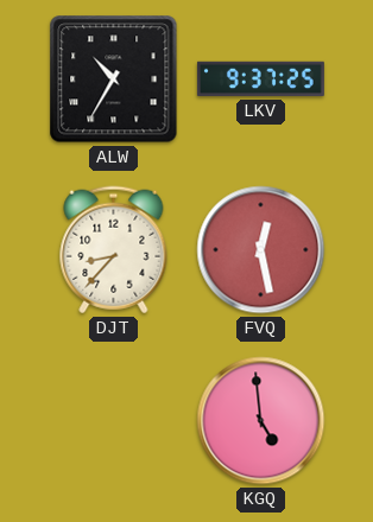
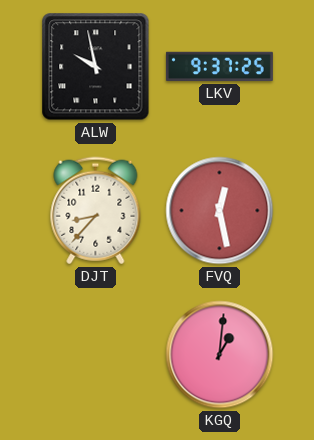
ALW: 10:35 -> 9:58
KGQ: 4:59 -> 1:01
